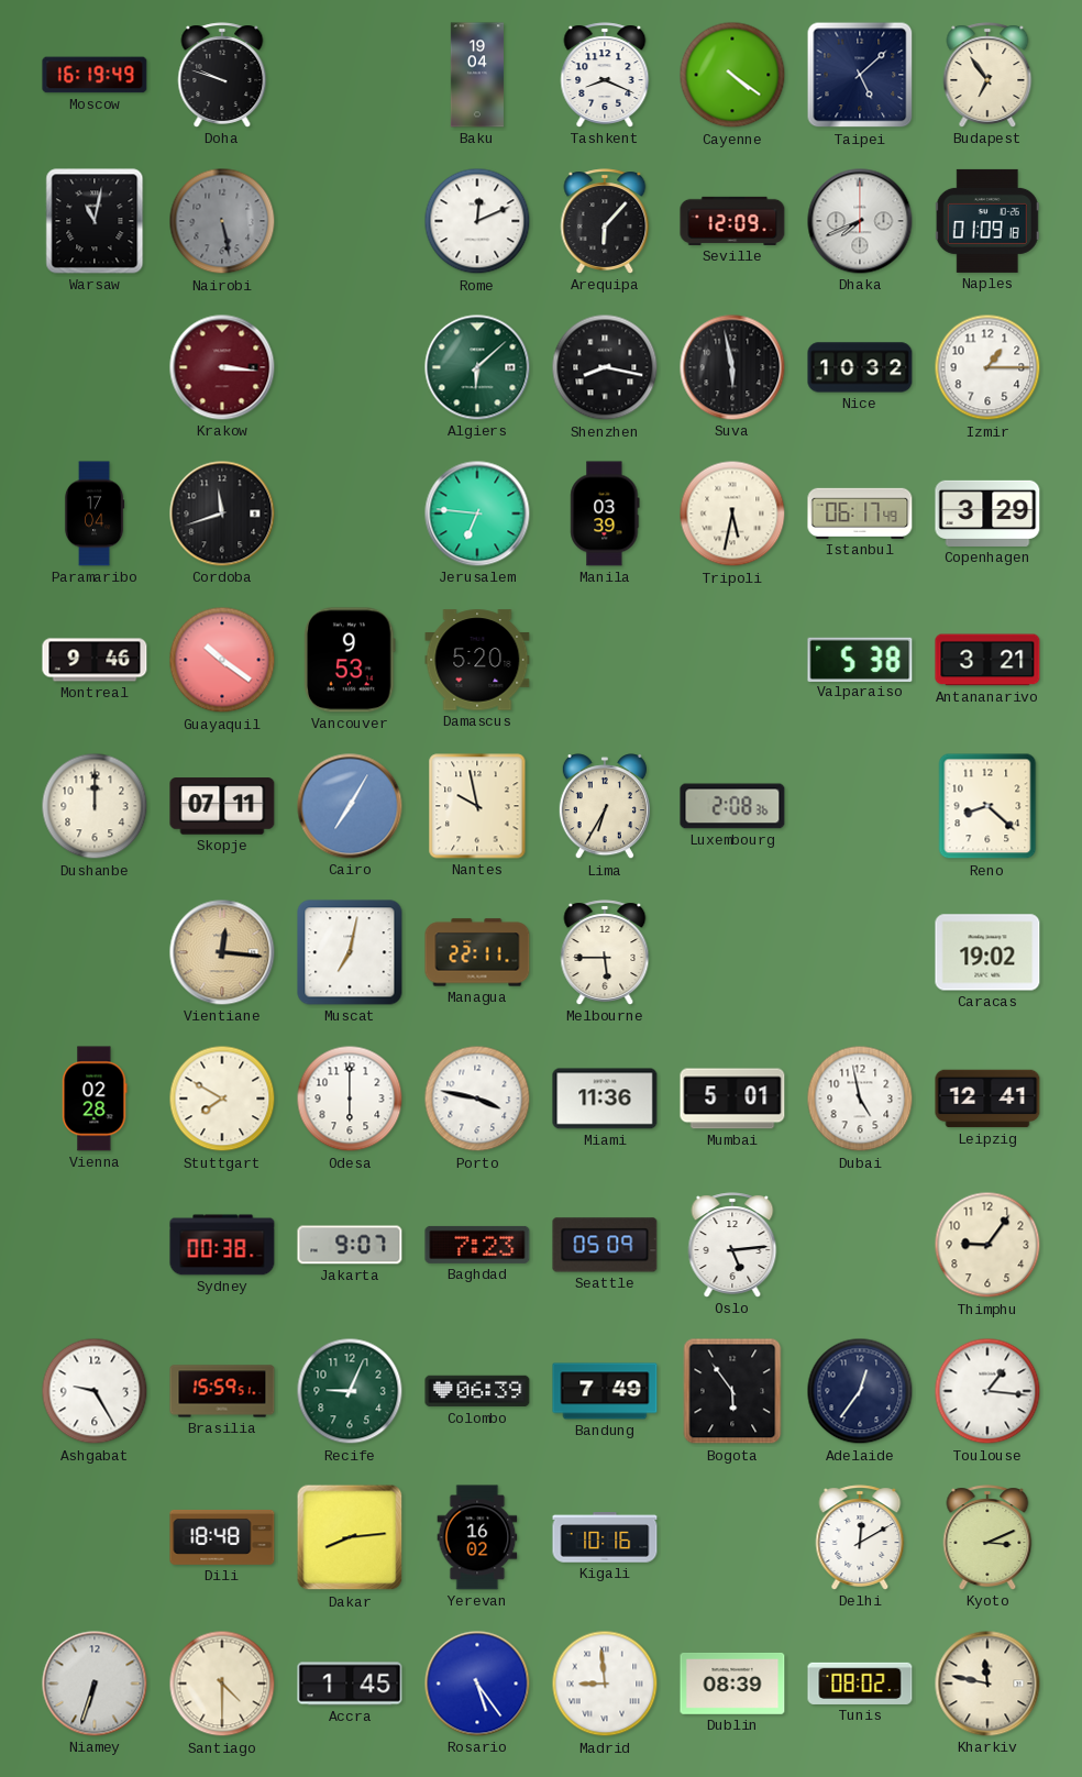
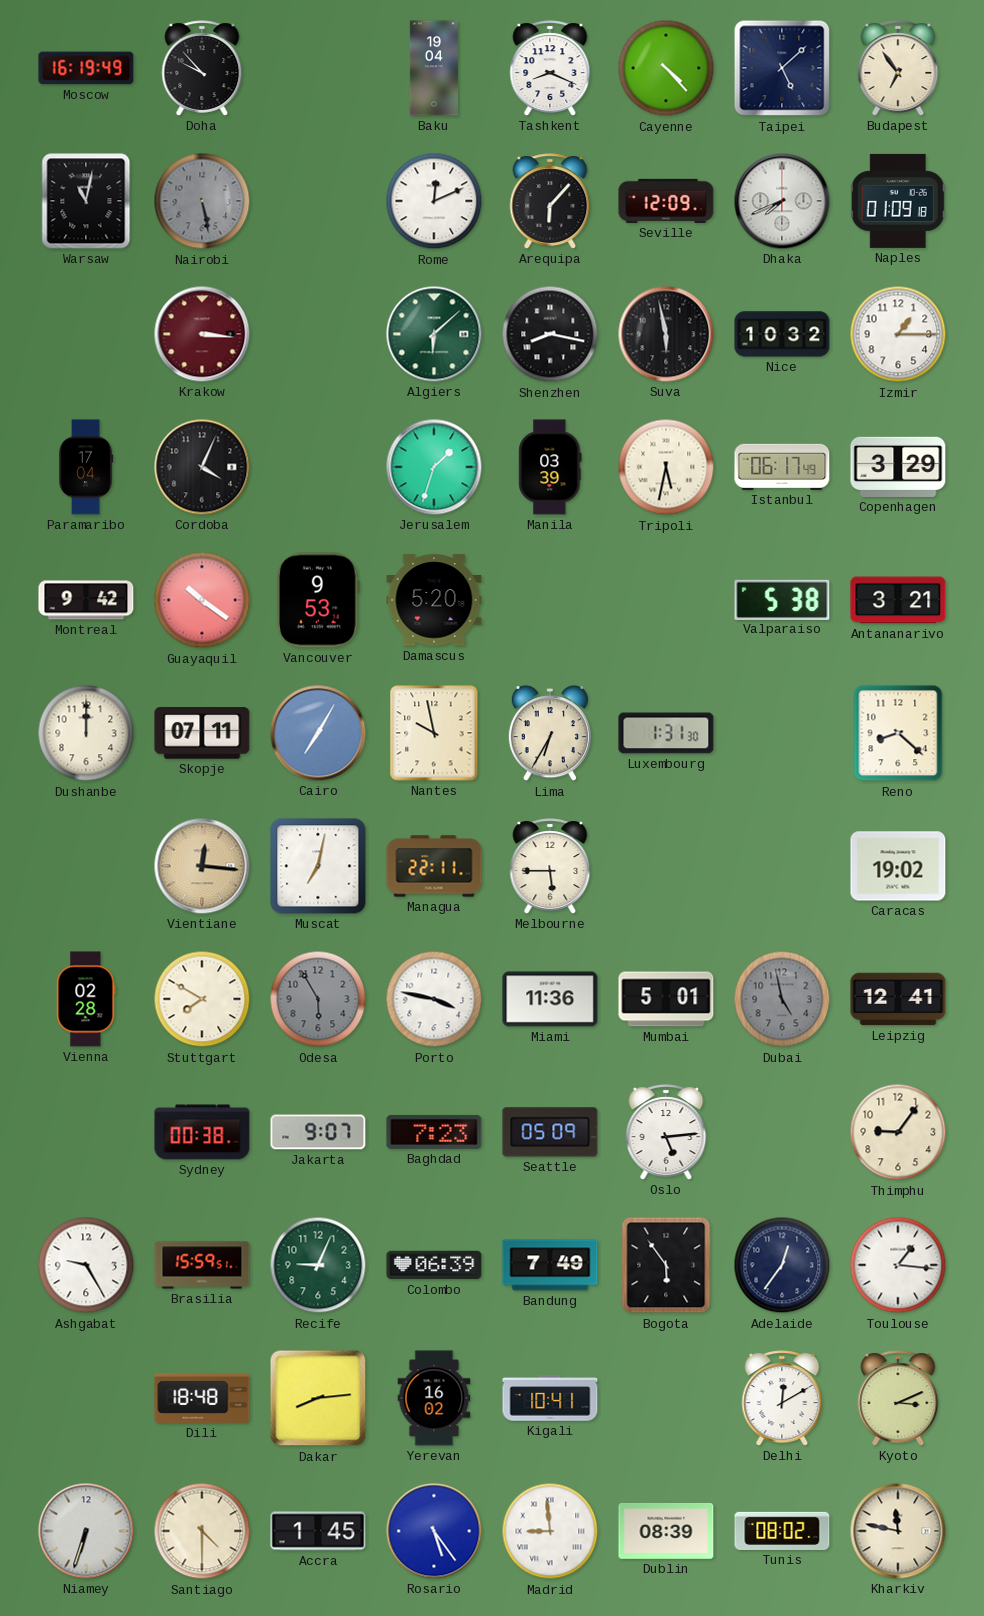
Doha: 9:48 -> 9:53
Cayenne: 4:21 -> 4:23
Cordoba: 11:42 -> 4:04
Jerusalem: 6:46 -> 1:33
Montreal: 9:46 -> 9:42
Luxembourg: 2:08 -> 1:31
Odesa: 6:00 -> 5:55
Odesa dial: white -> grey
Dubai dial: white -> grey
Kigali: 10:16 -> 10:41
